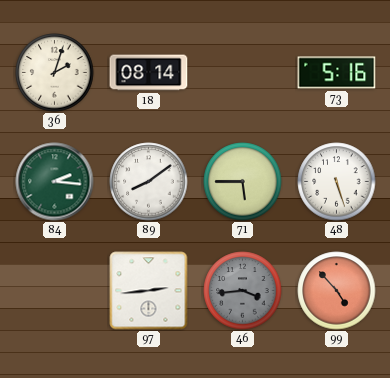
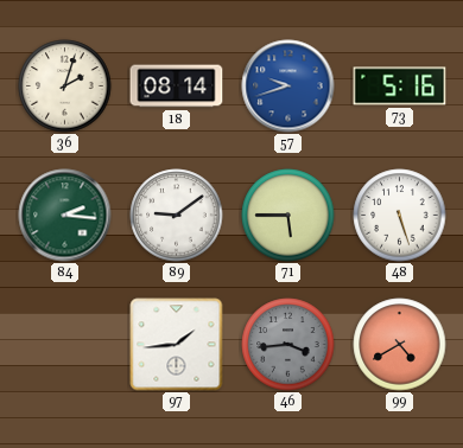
57: none -> 9:42
89: 8:09 -> 9:09
97: 2:44 -> 1:44
99: 4:53 -> 4:40
